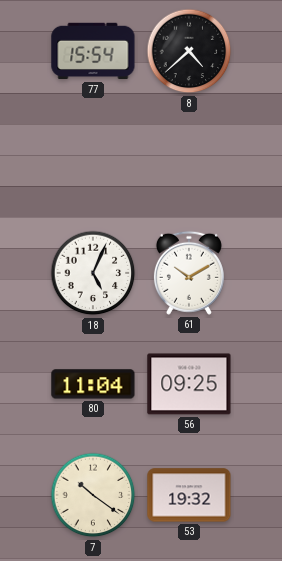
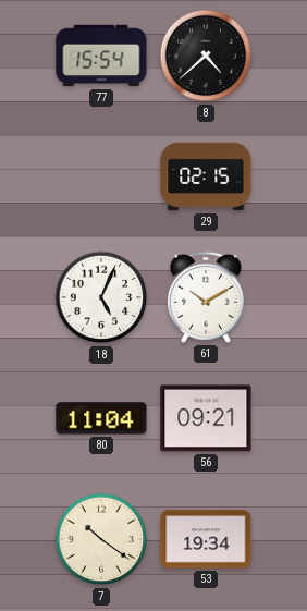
29: none -> 02:15
56: 09:25 -> 09:21
53: 19:32 -> 19:34
